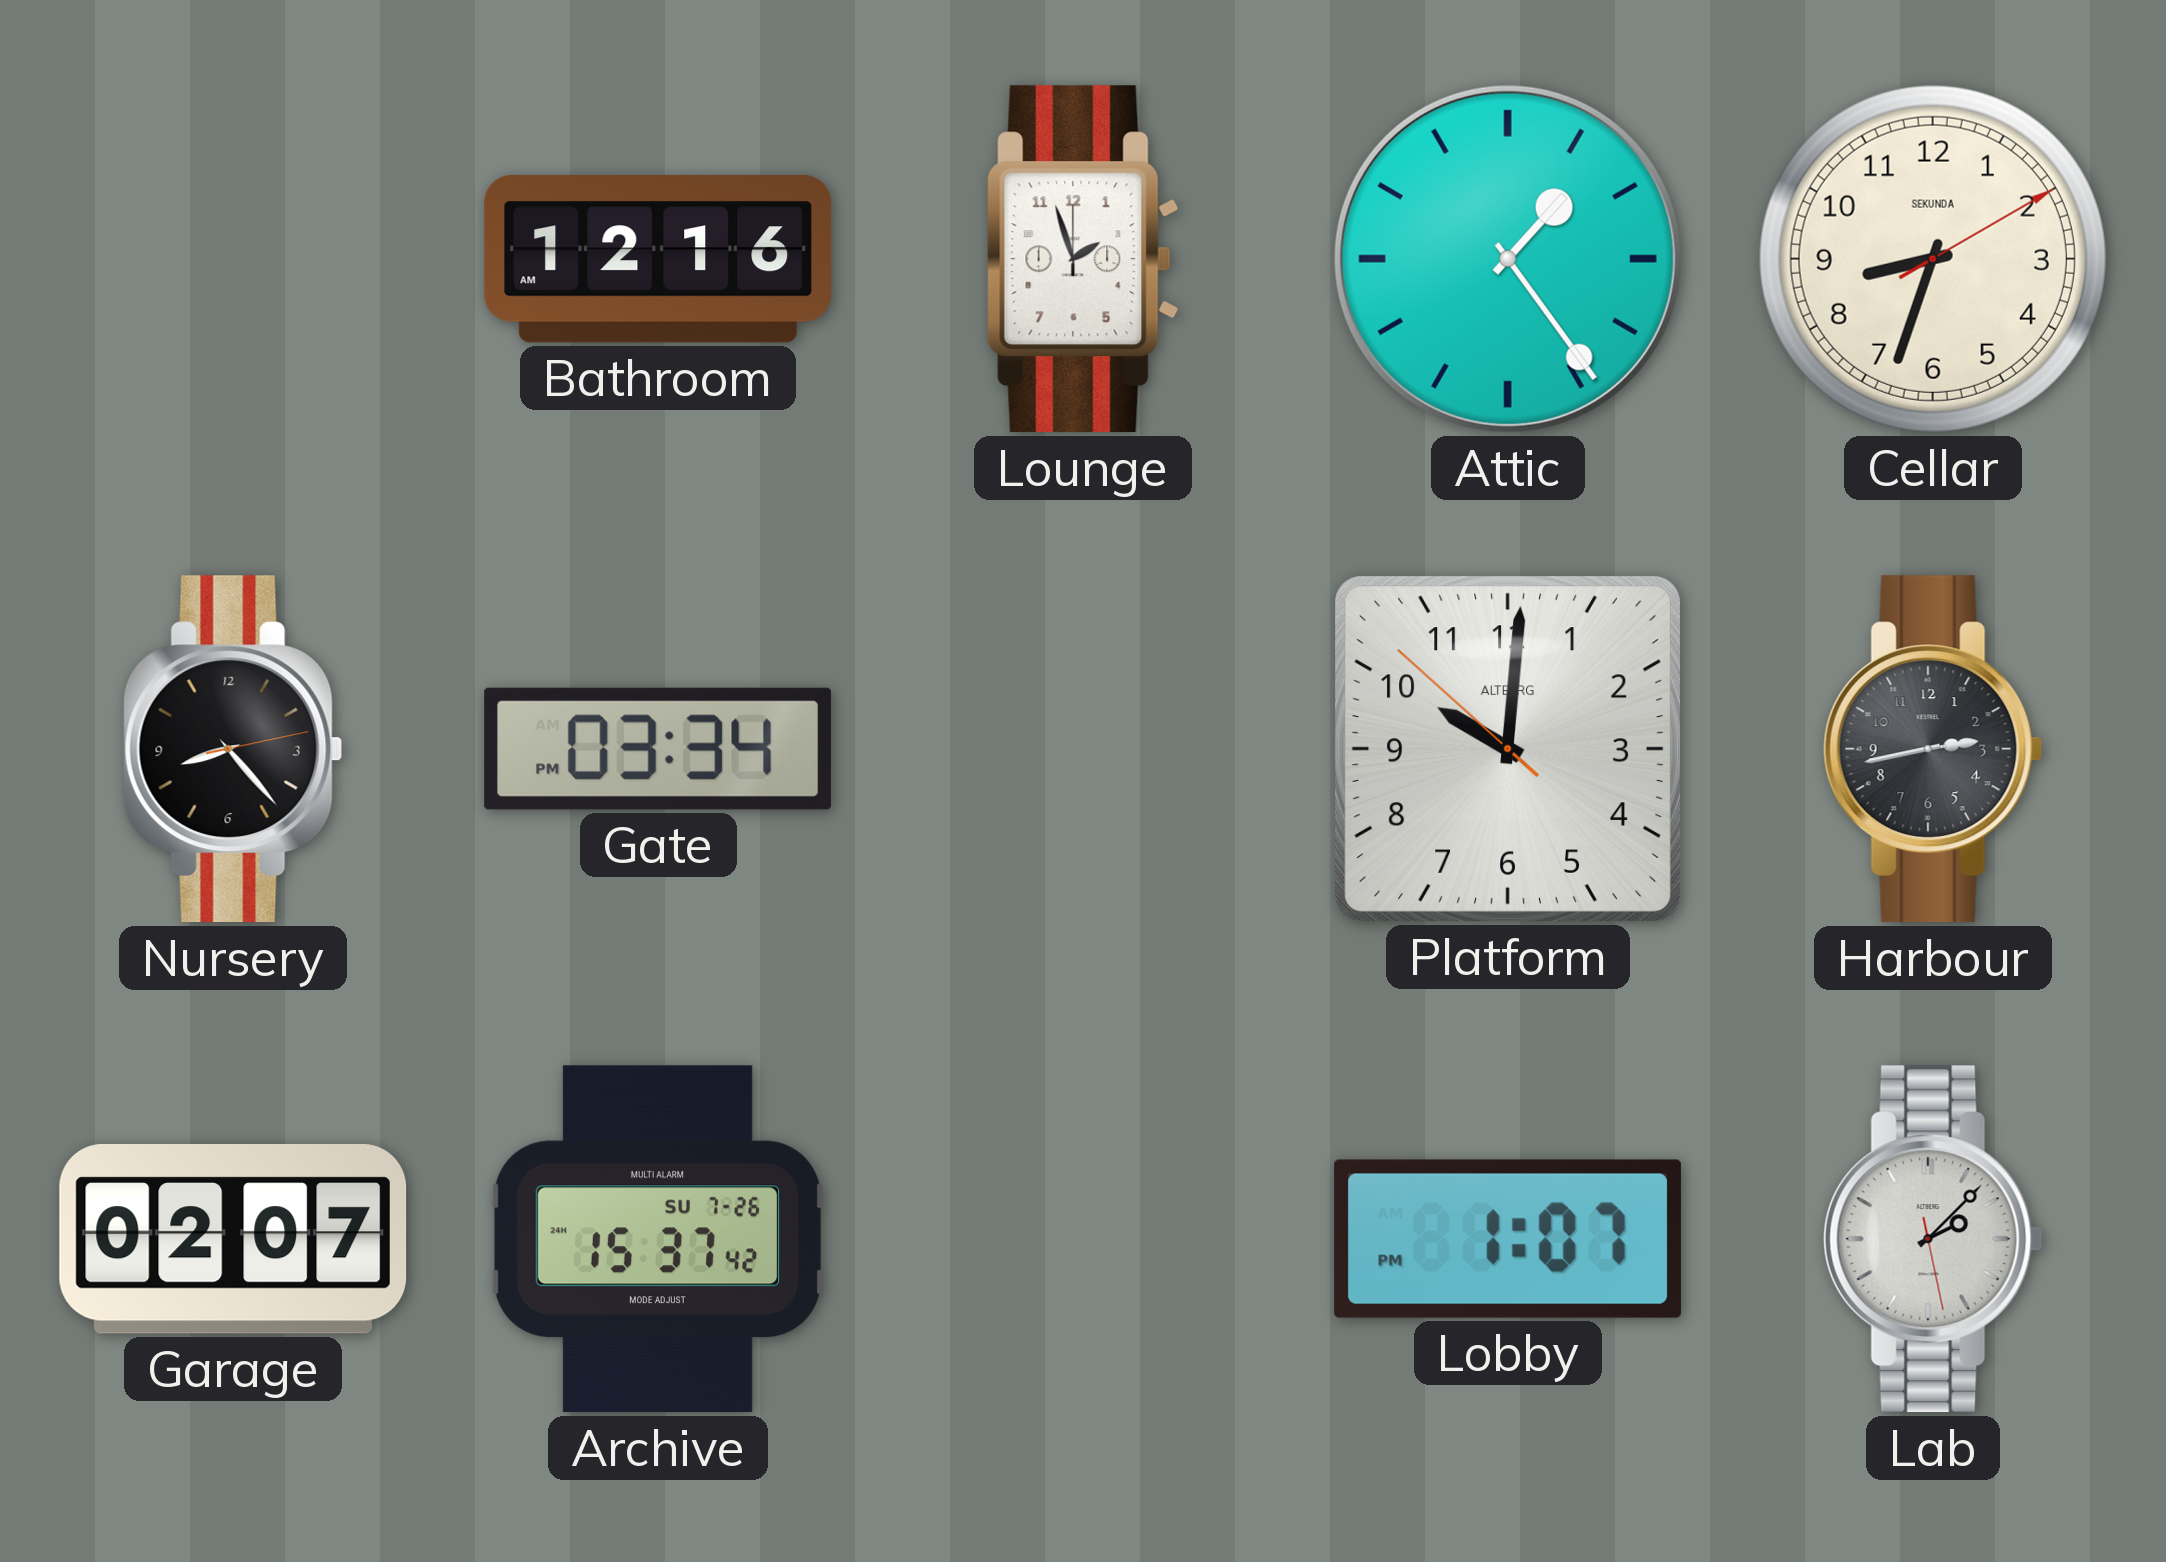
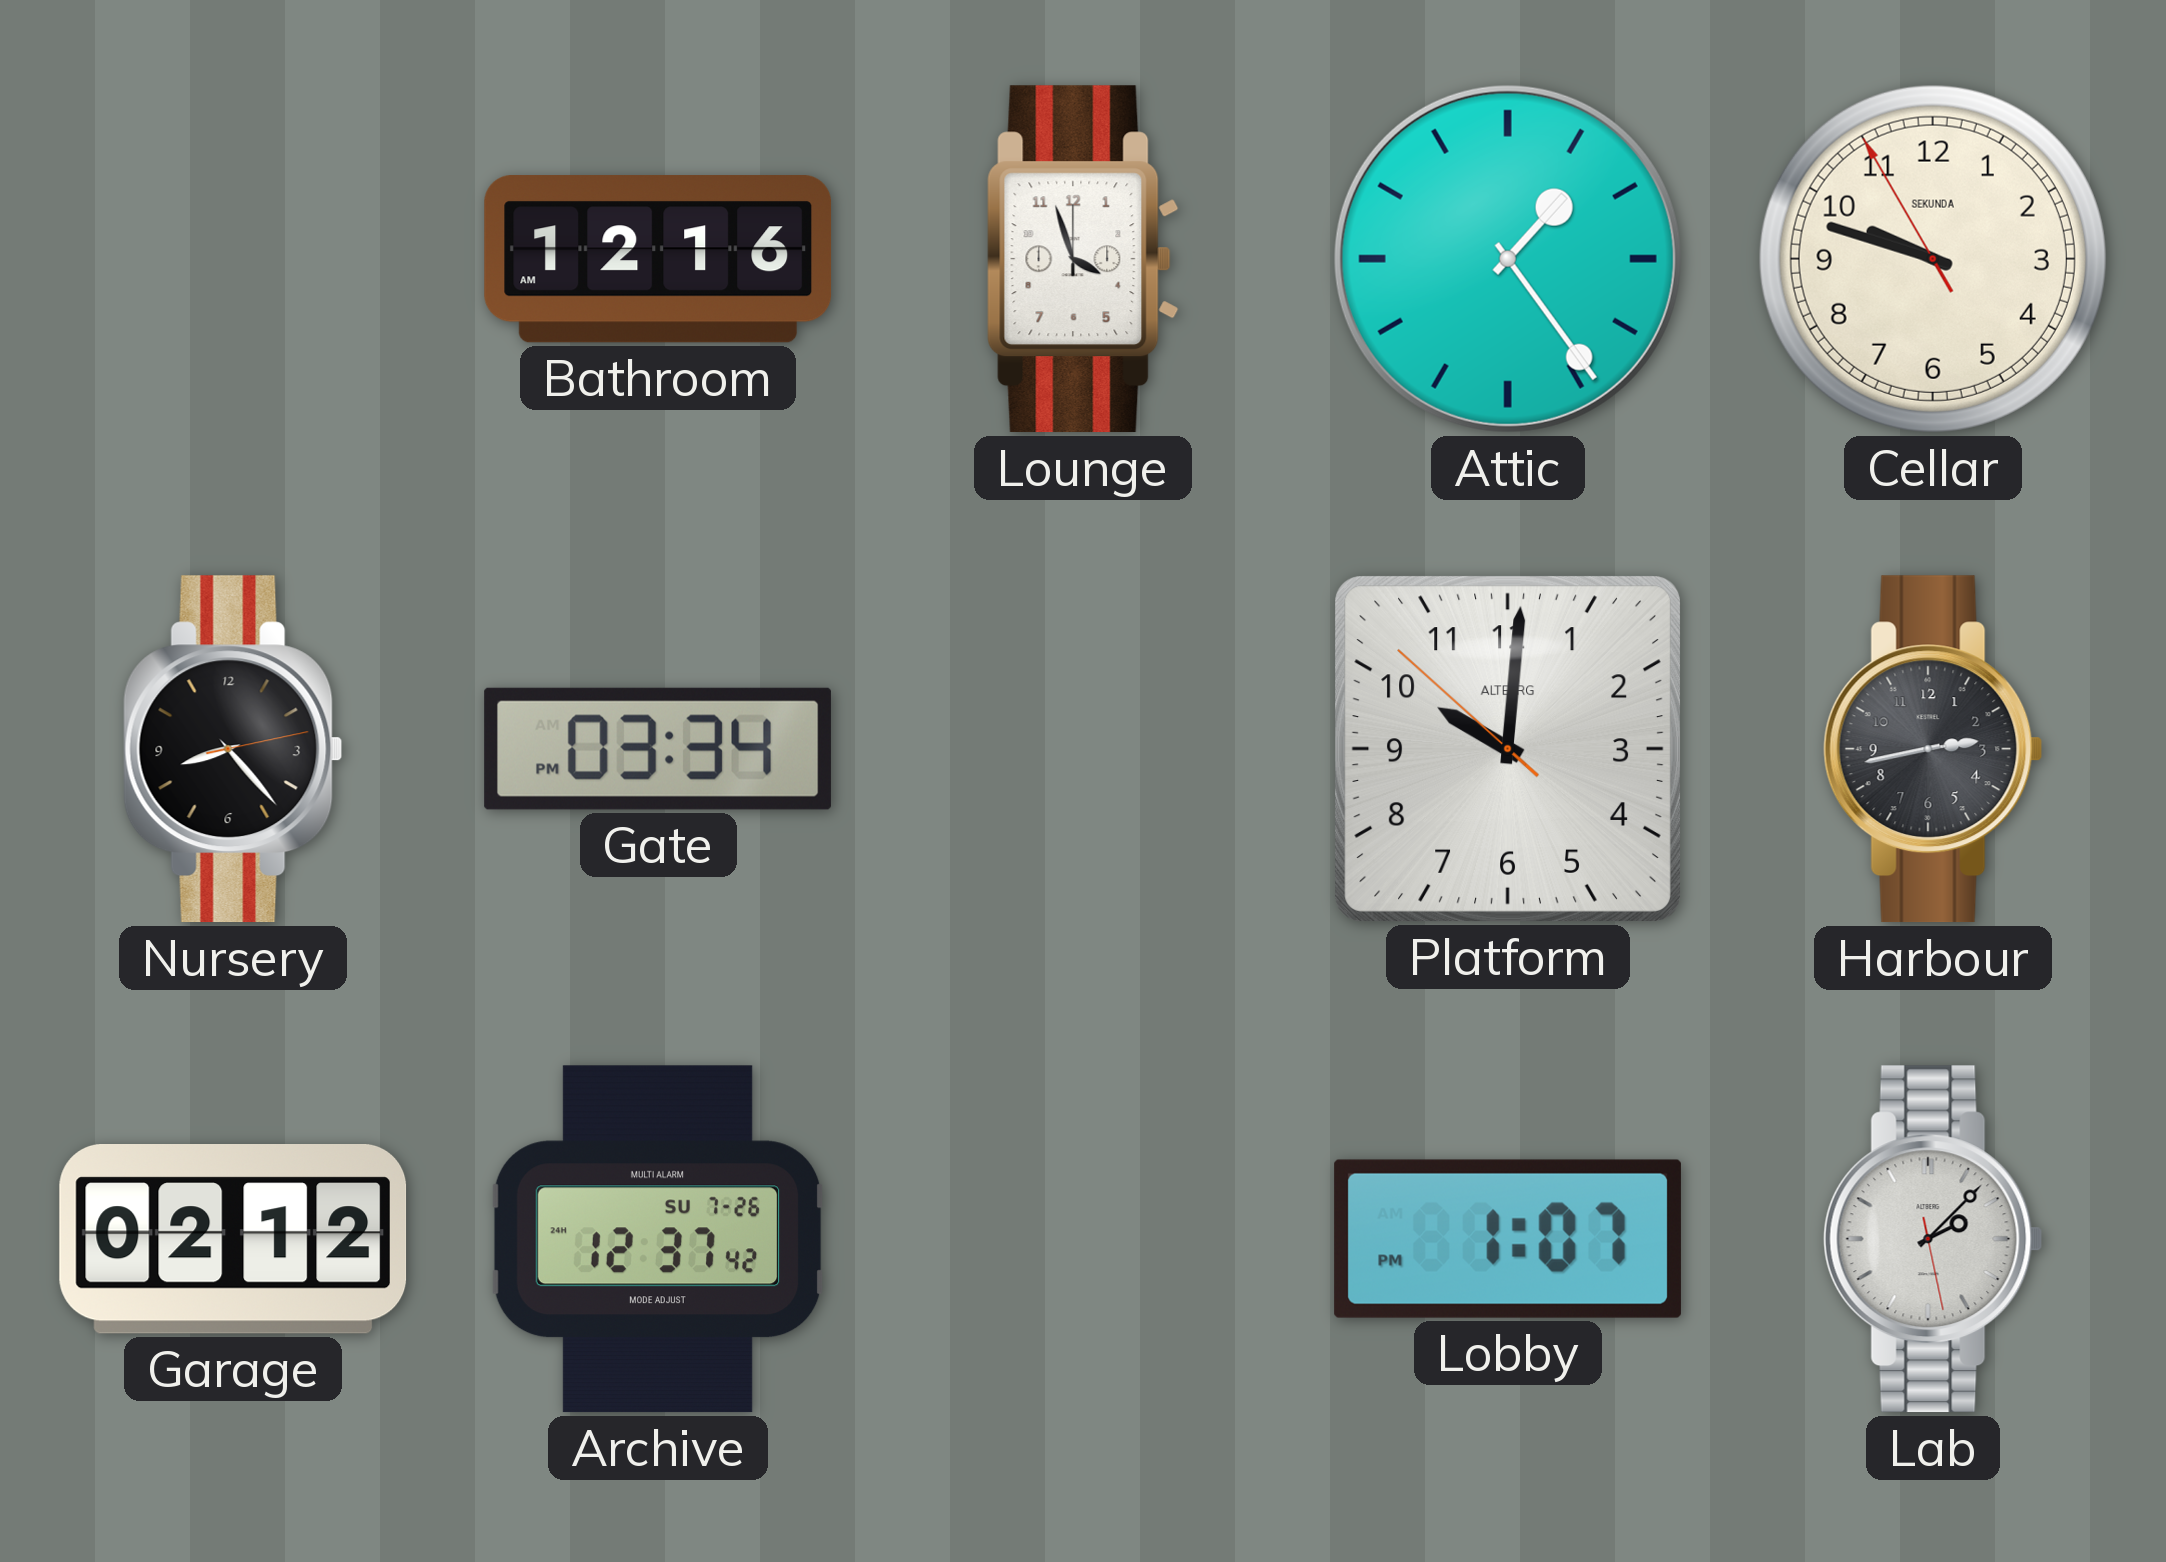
Lounge: 1:57 -> 3:57
Cellar: 8:33 -> 9:47
Garage: 02:07 -> 02:12
Archive: 15:37 -> 12:37
